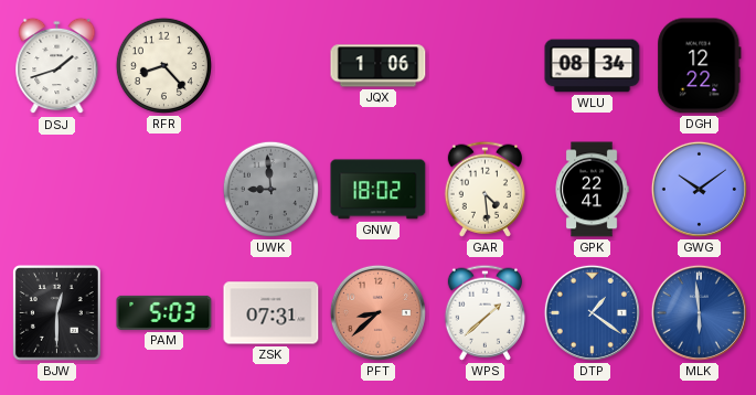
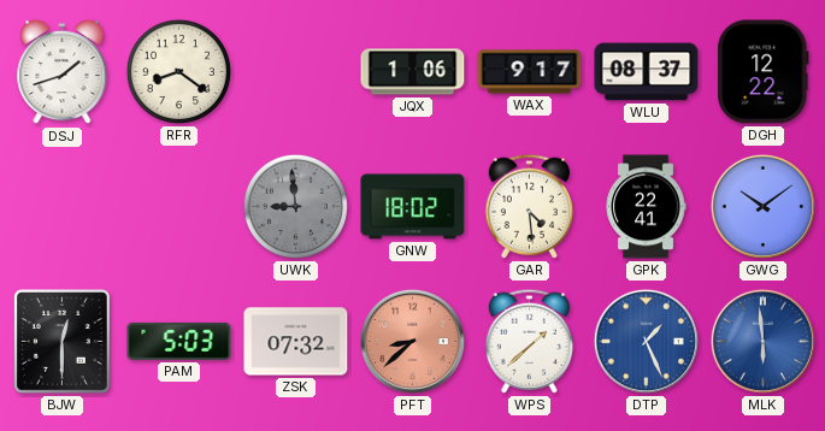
RFR: 8:23 -> 8:21
WAX: none -> 9:17
WLU: 08:34 -> 08:37
ZSK: 07:31 -> 07:32
DTP: 1:21 -> 1:26
